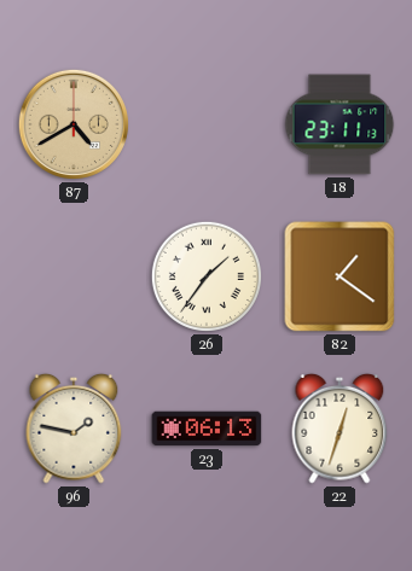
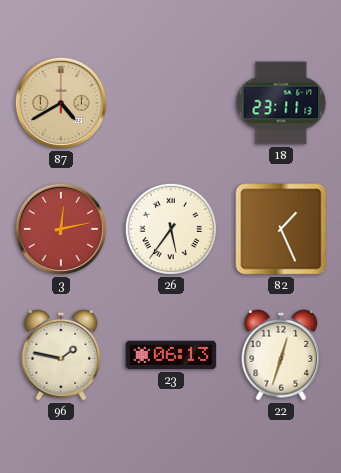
3: none -> 12:13
26: 1:36 -> 5:36
82: 1:21 -> 1:26
